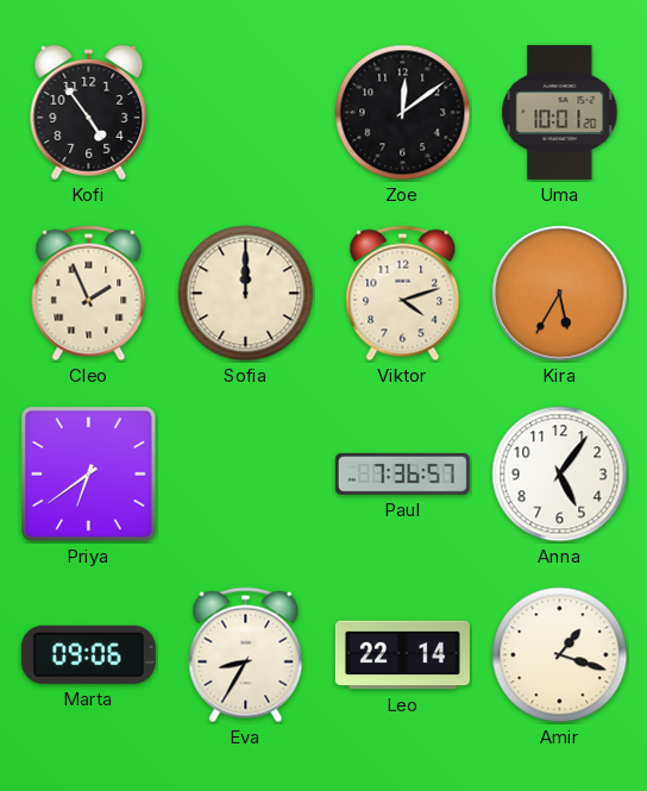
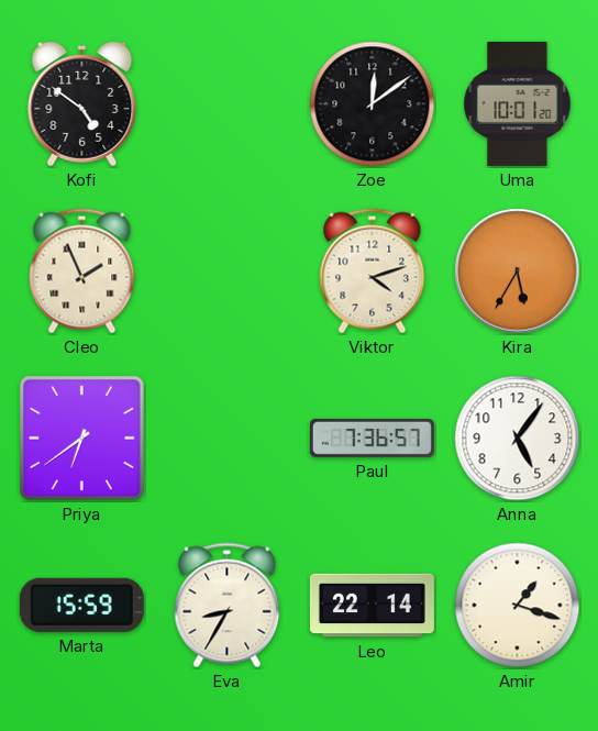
Kofi: 4:54 -> 4:51
Sofia: 12:00 -> none
Marta: 09:06 -> 15:59
